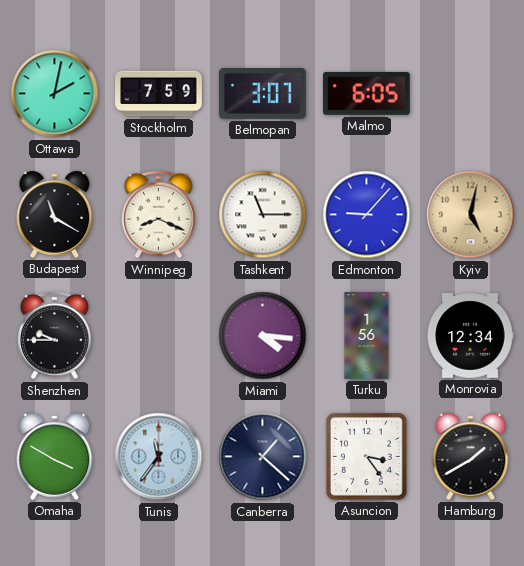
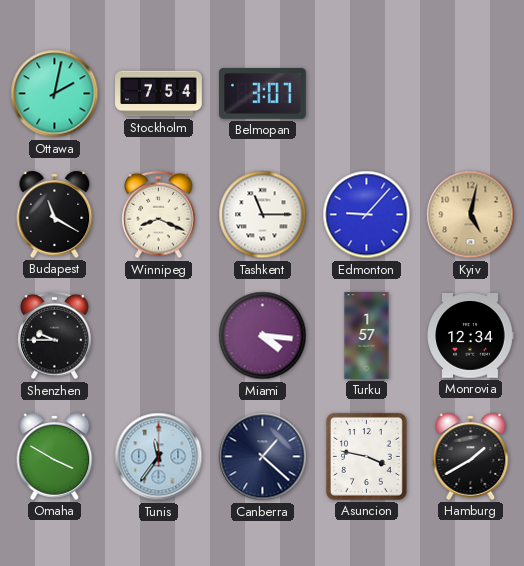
Stockholm: 7:59 -> 7:54
Malmo: 6:05 -> none
Turku: 1:56 -> 1:57
Asuncion: 3:24 -> 3:47
